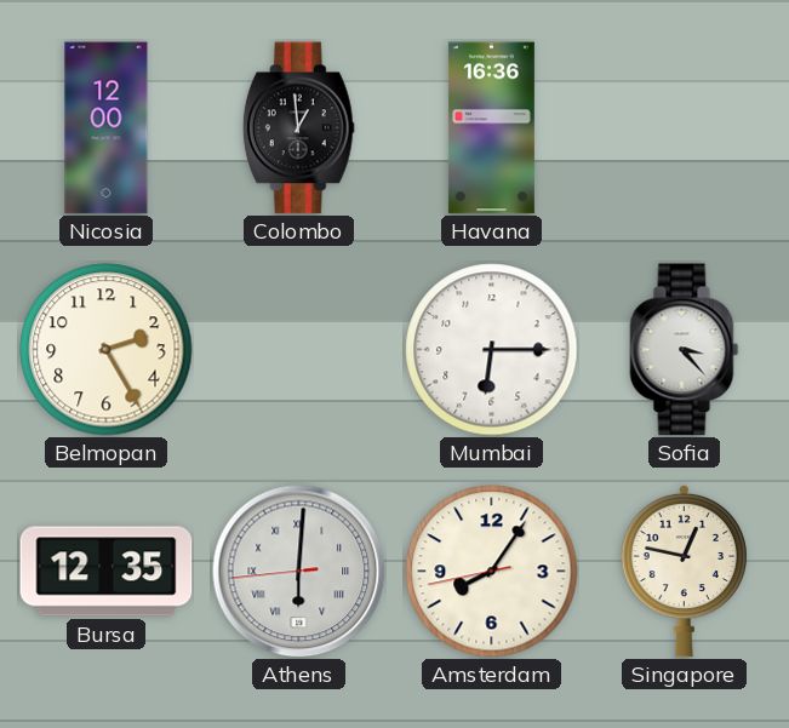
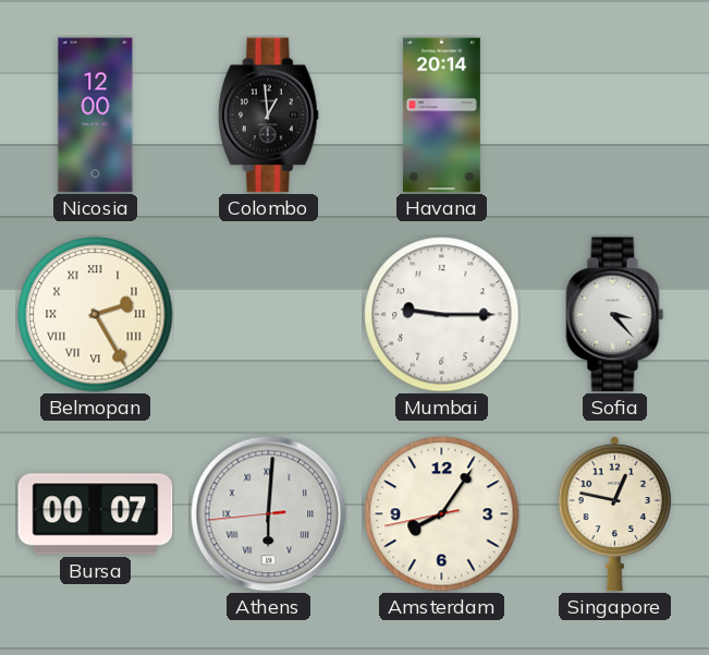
Havana: 16:36 -> 20:14
Belmopan numerals: Arabic -> Roman
Mumbai: 6:15 -> 9:15
Bursa: 12:35 -> 00:07
